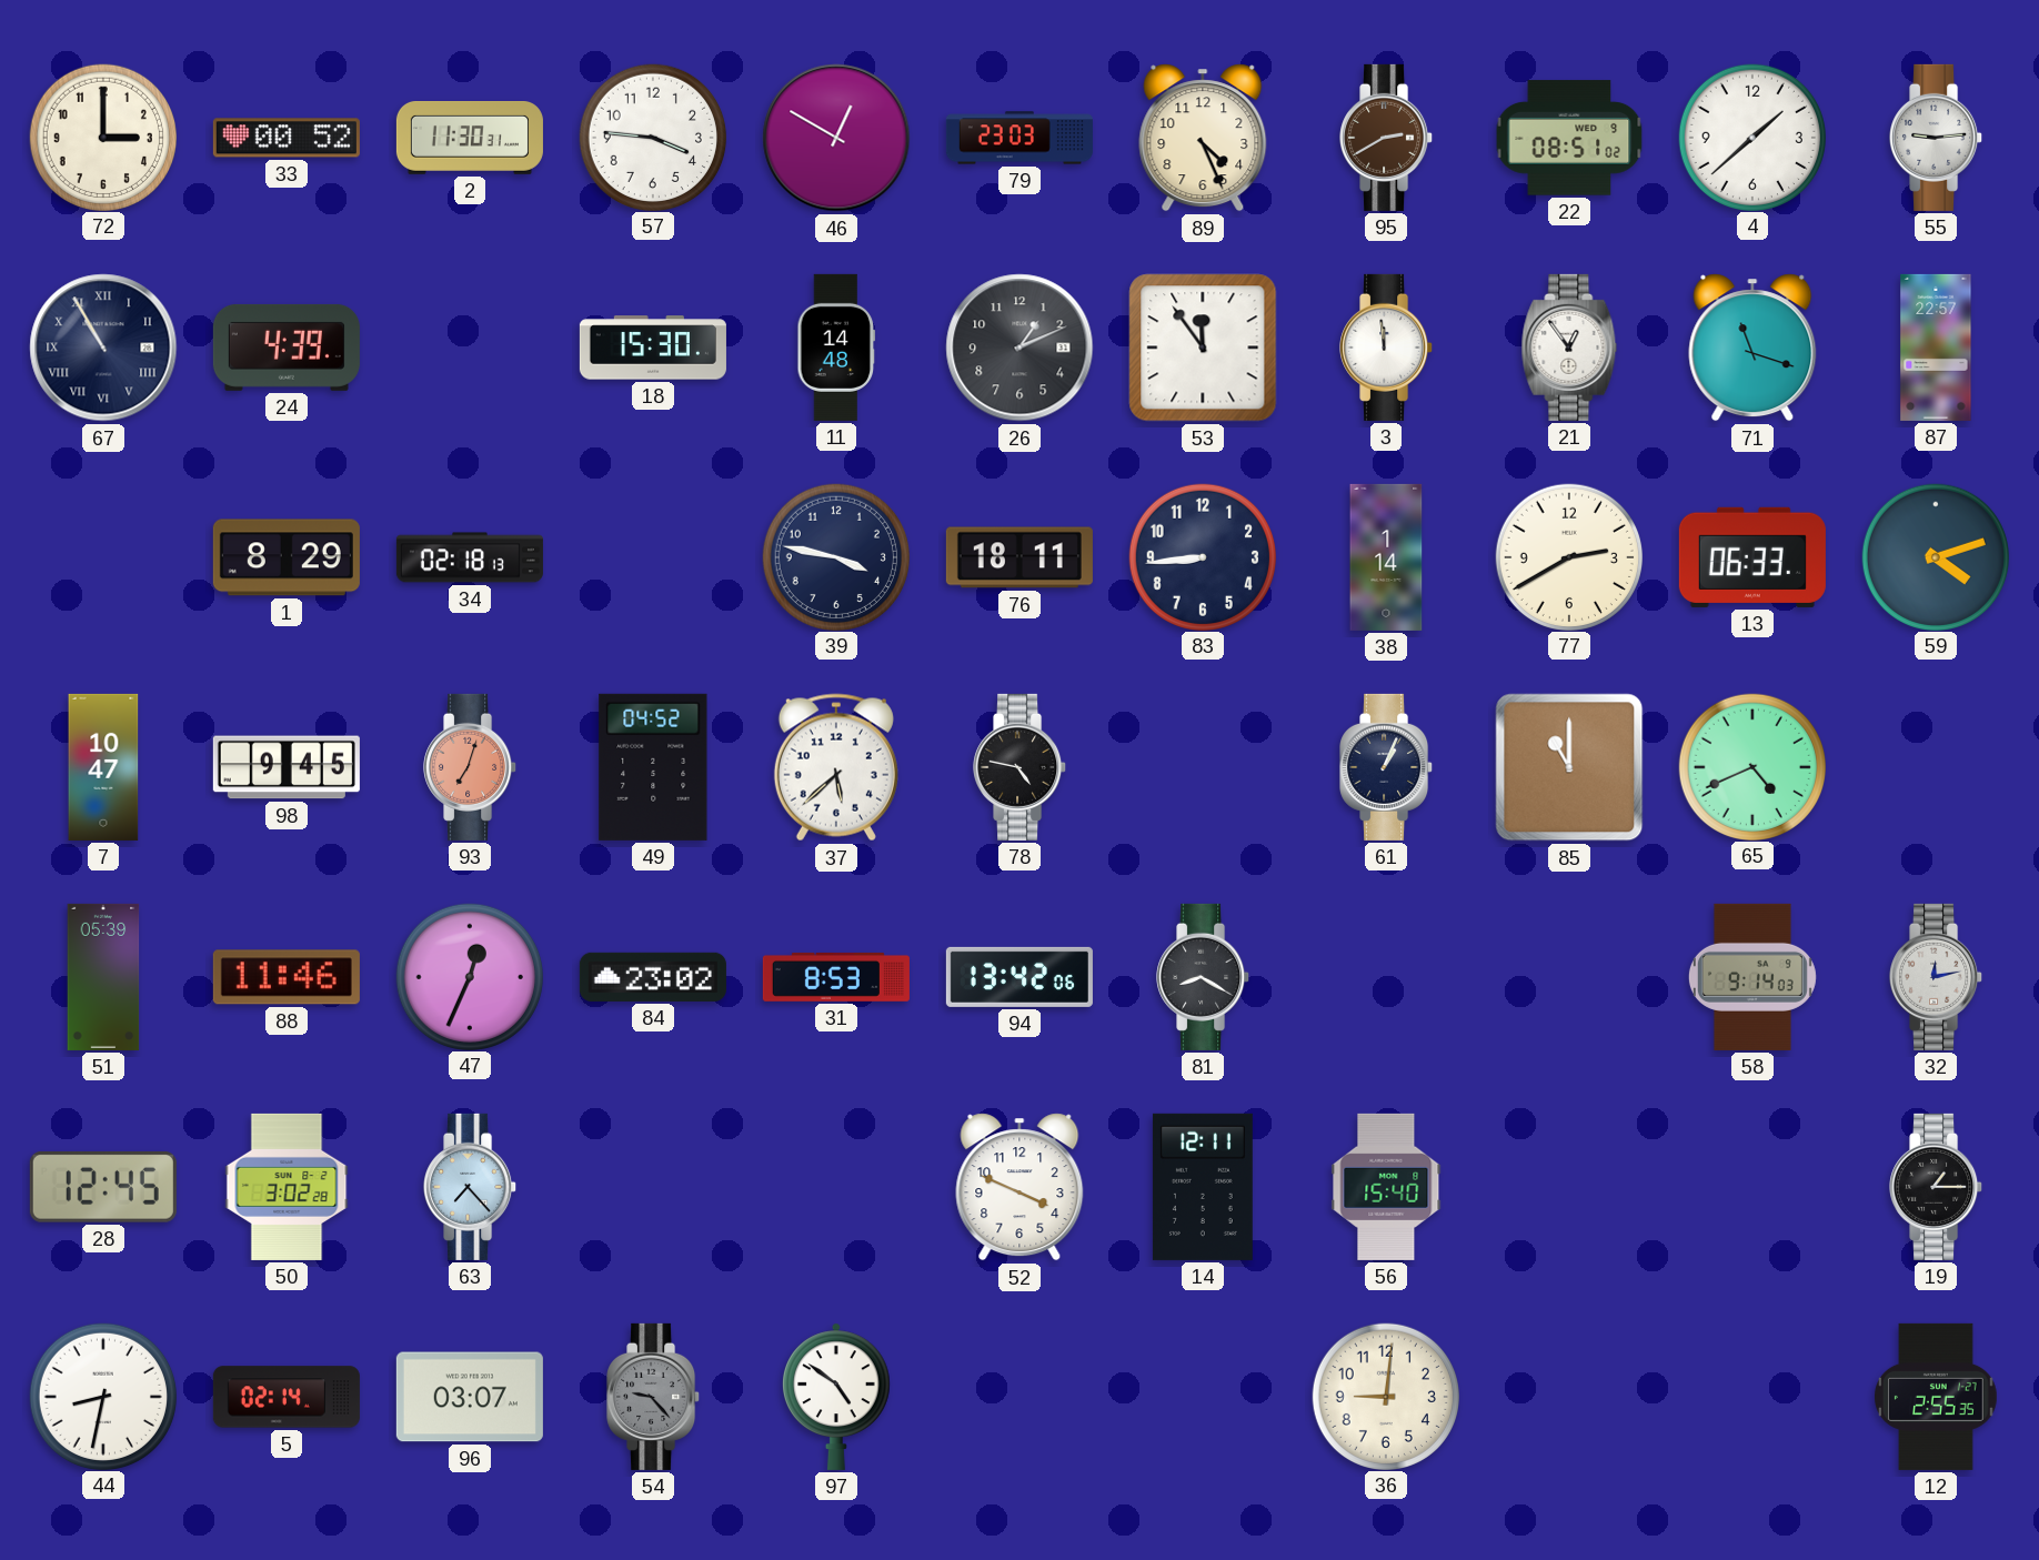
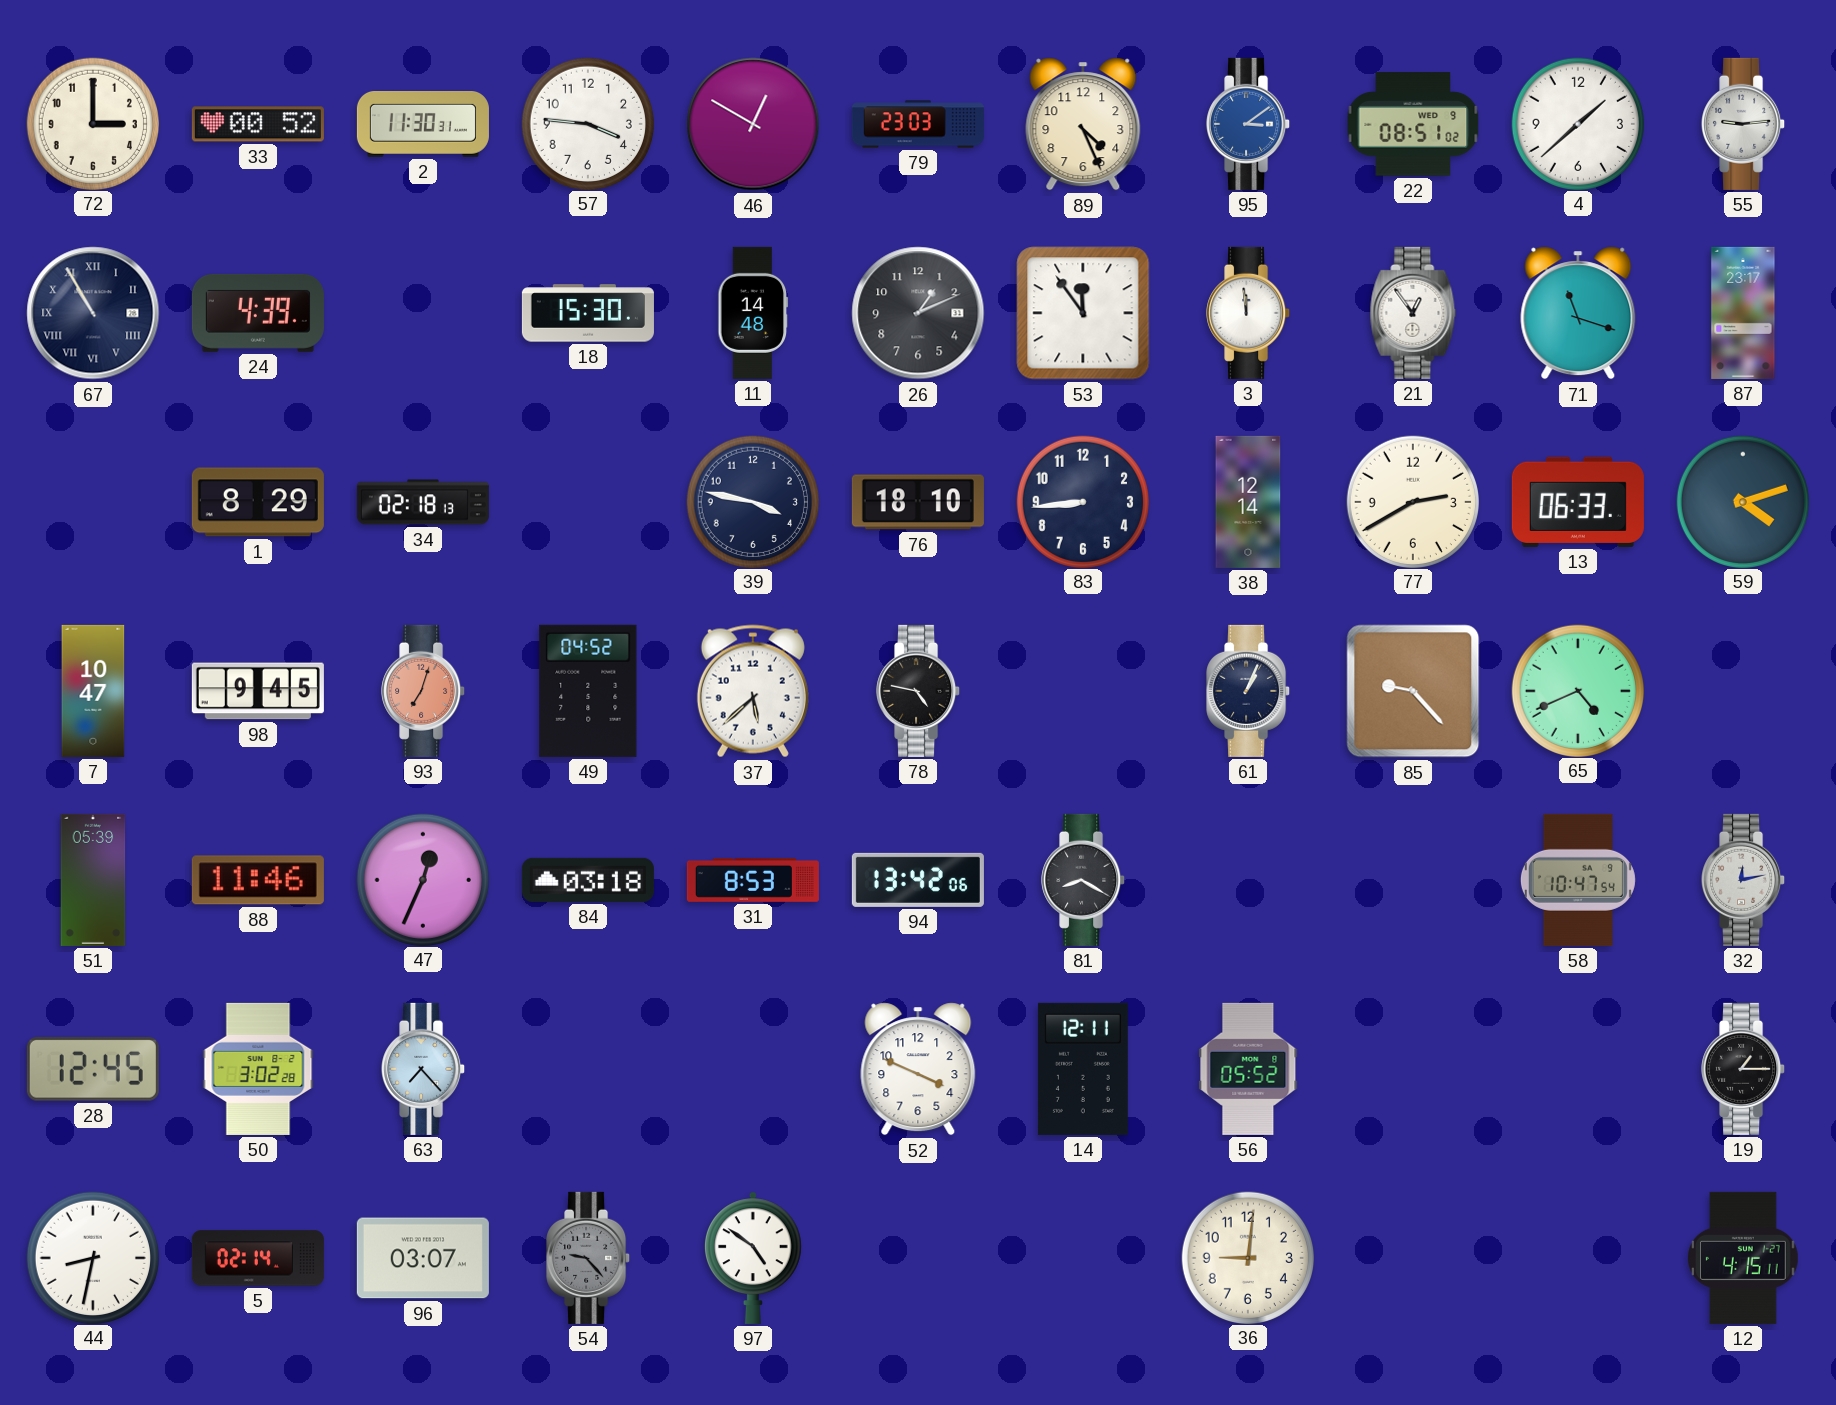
95: 2:40 -> 3:09
95 dial: brown -> blue
87: 22:57 -> 23:17
76: 18:11 -> 18:10
38: 1:14 -> 12:14
85: 11:00 -> 9:23
84: 23:02 -> 03:18
58: 9:14 -> 10:47
56: 15:40 -> 05:52
12: 2:55 -> 4:15
